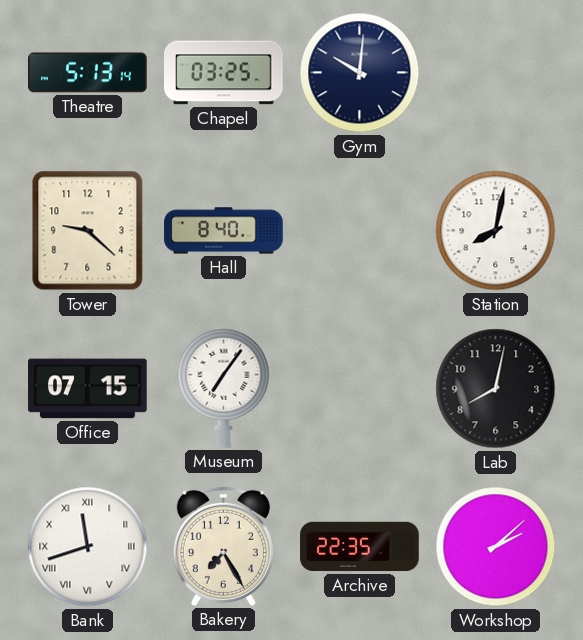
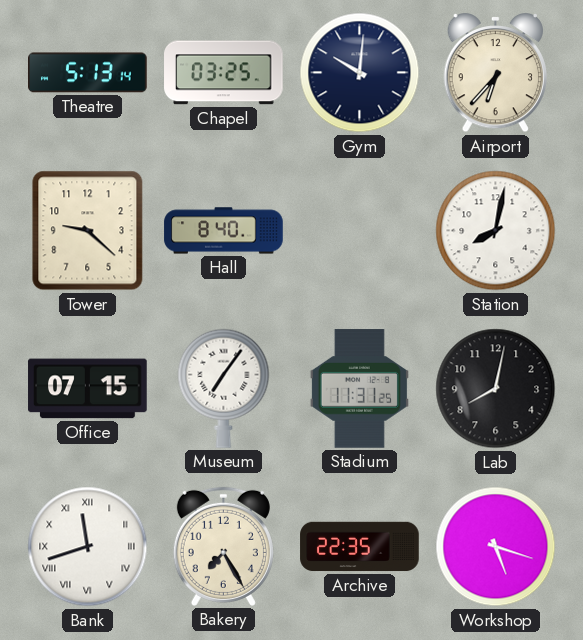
Airport: none -> 6:37
Stadium: none -> 11:31
Workshop: 2:08 -> 5:18
